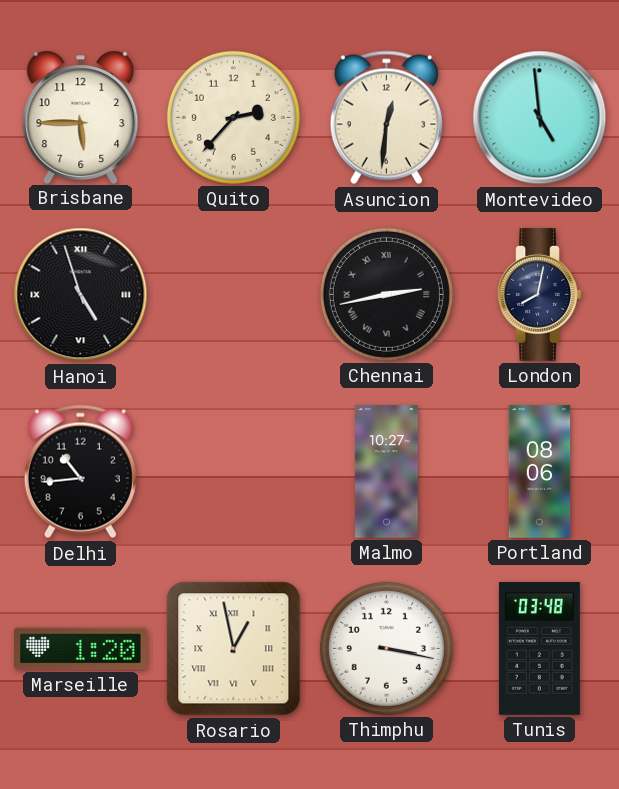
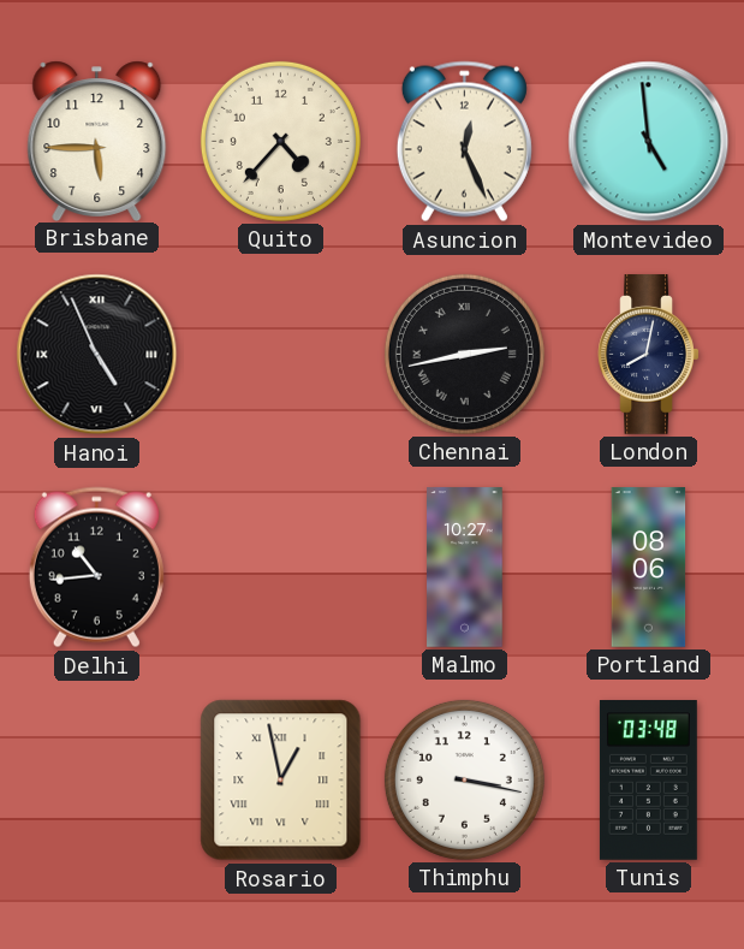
Quito: 2:37 -> 4:37
Asuncion: 12:31 -> 12:26
Hanoi: 4:57 -> 4:56
Marseille: 1:20 -> none
